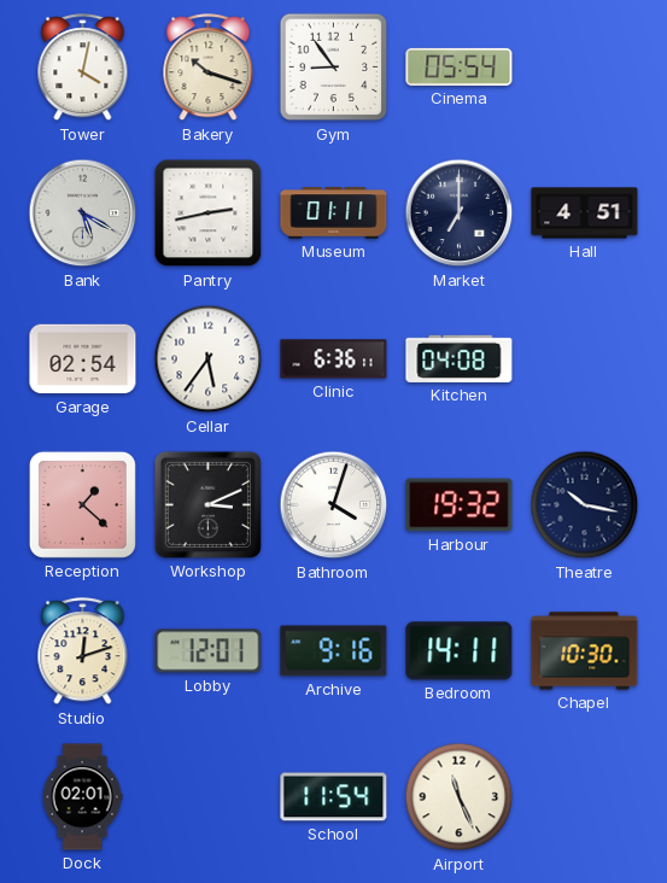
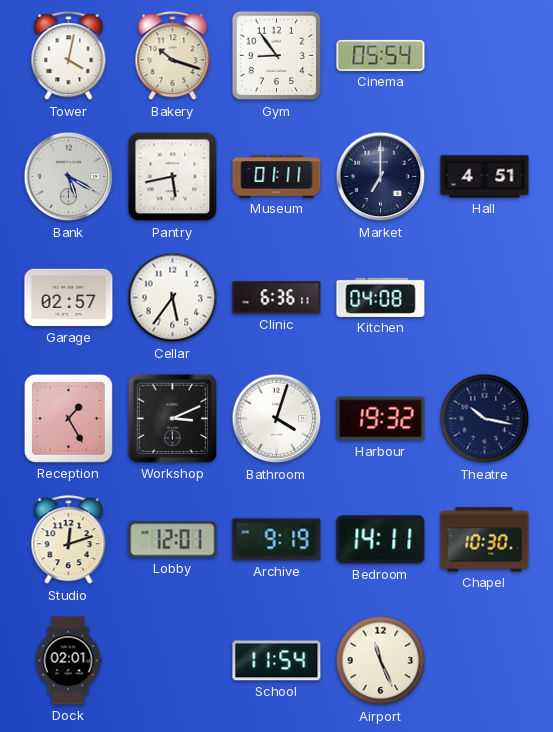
Pantry: 2:43 -> 5:43
Garage: 02:54 -> 02:57
Reception: 1:22 -> 1:25
Archive: 9:16 -> 9:19
